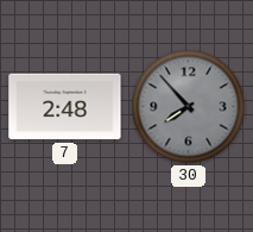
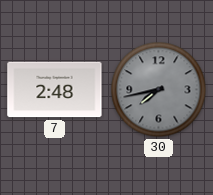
30: 7:53 -> 7:43
